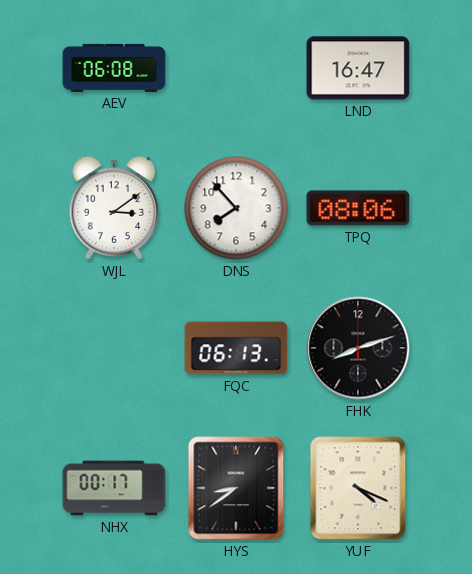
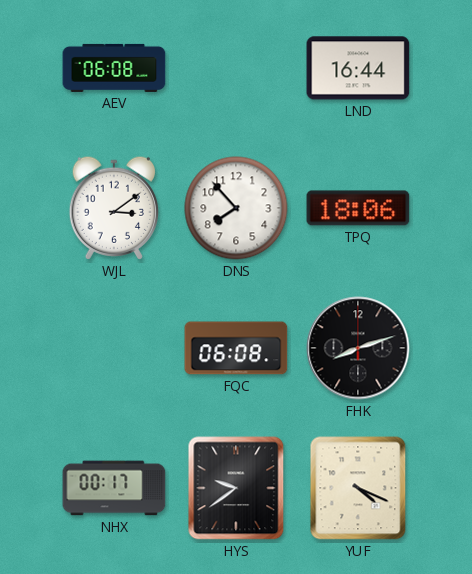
LND: 16:47 -> 16:44
TPQ: 08:06 -> 18:06
FQC: 06:13 -> 06:08
HYS: 8:39 -> 9:39
